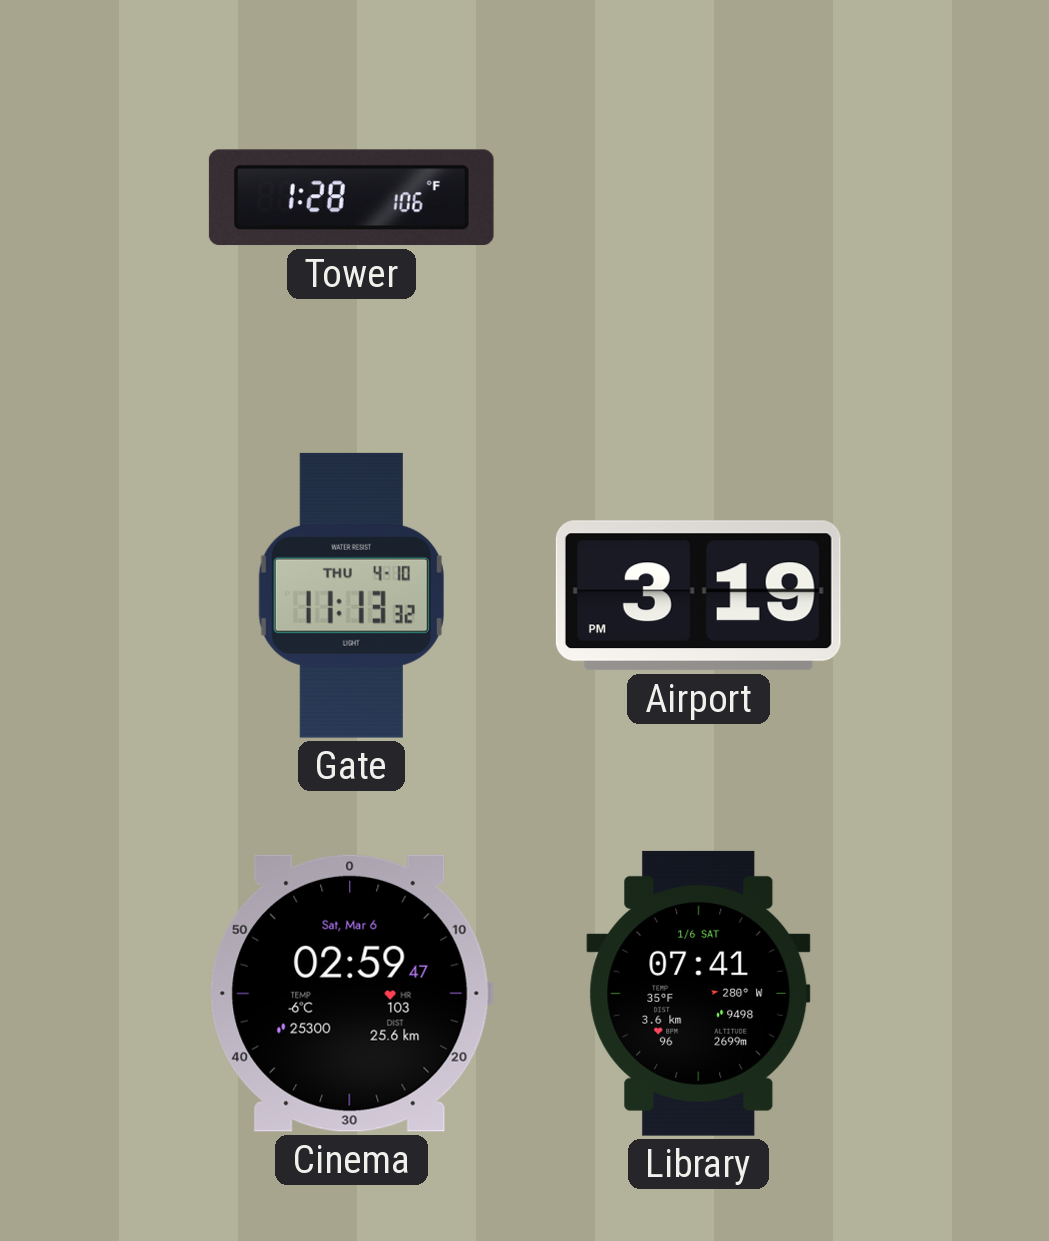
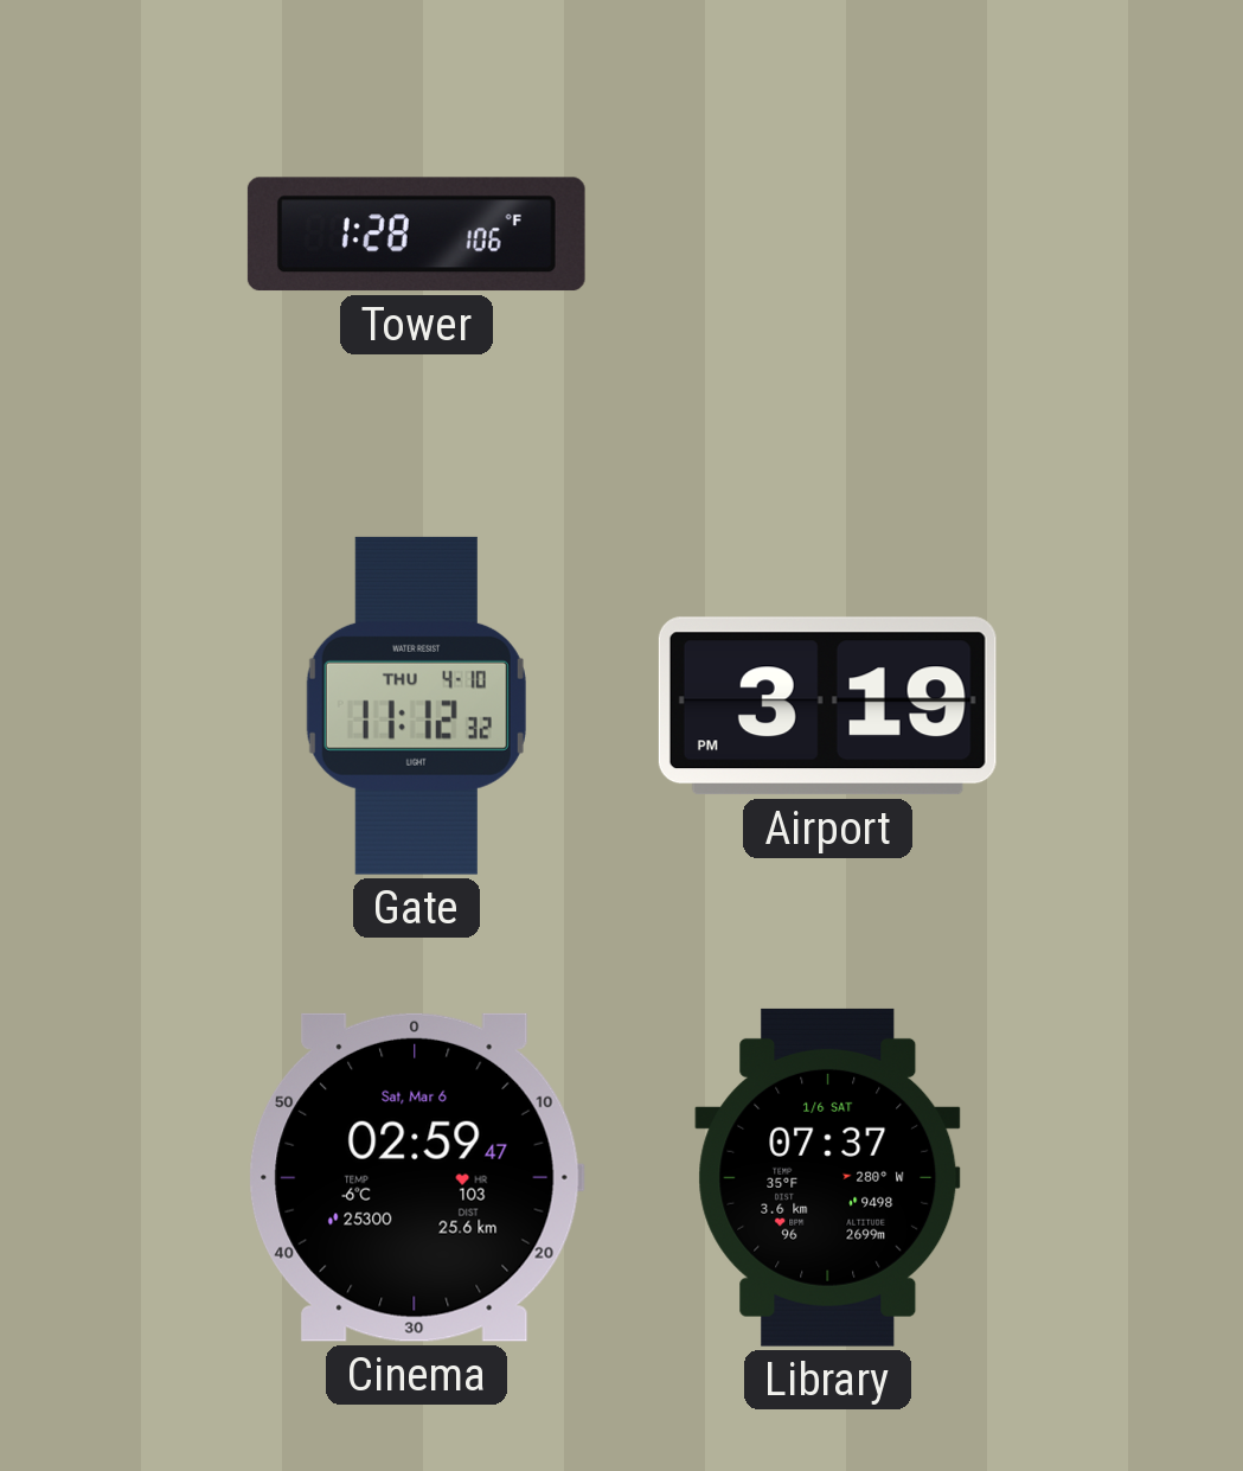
Gate: 11:13 -> 11:12
Library: 07:41 -> 07:37
